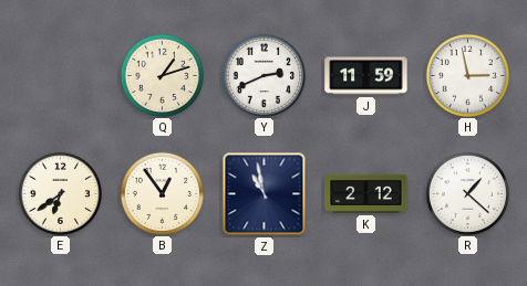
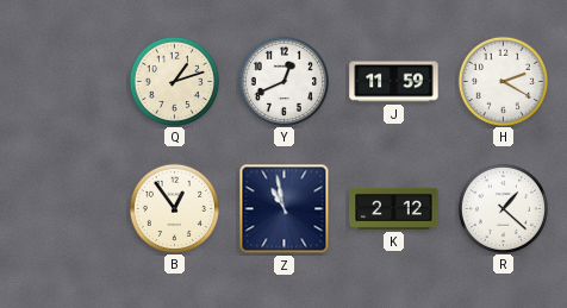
Y: 2:41 -> 12:41
H: 2:58 -> 2:20
E: 6:39 -> none
